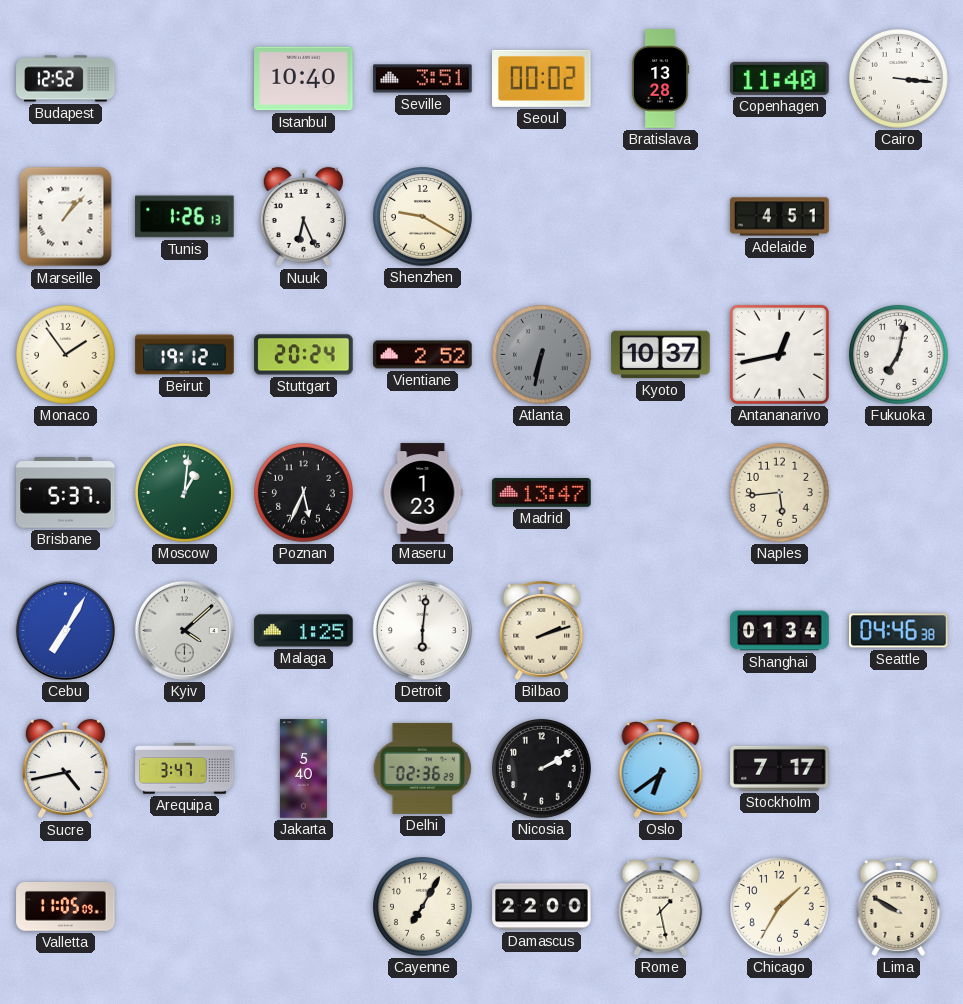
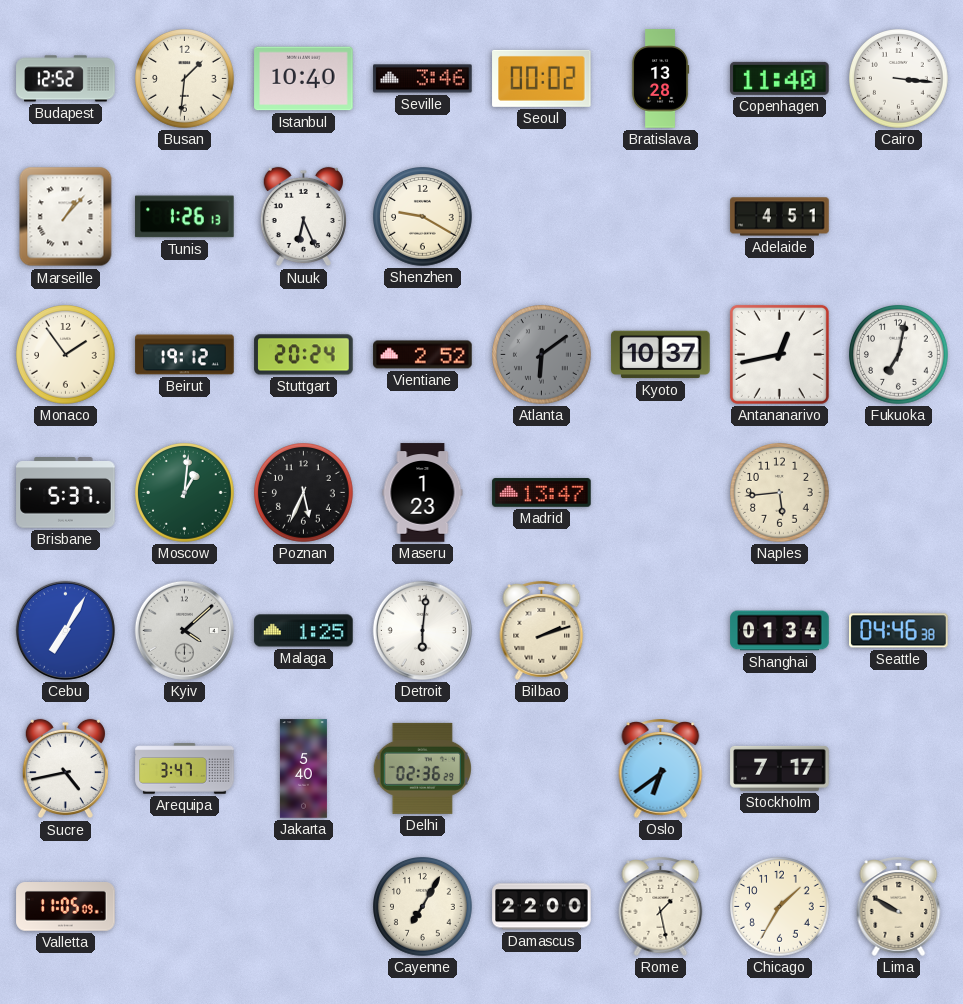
Busan: none -> 1:31
Seville: 3:51 -> 3:46
Atlanta: 6:32 -> 6:09
Nicosia: 2:10 -> none
